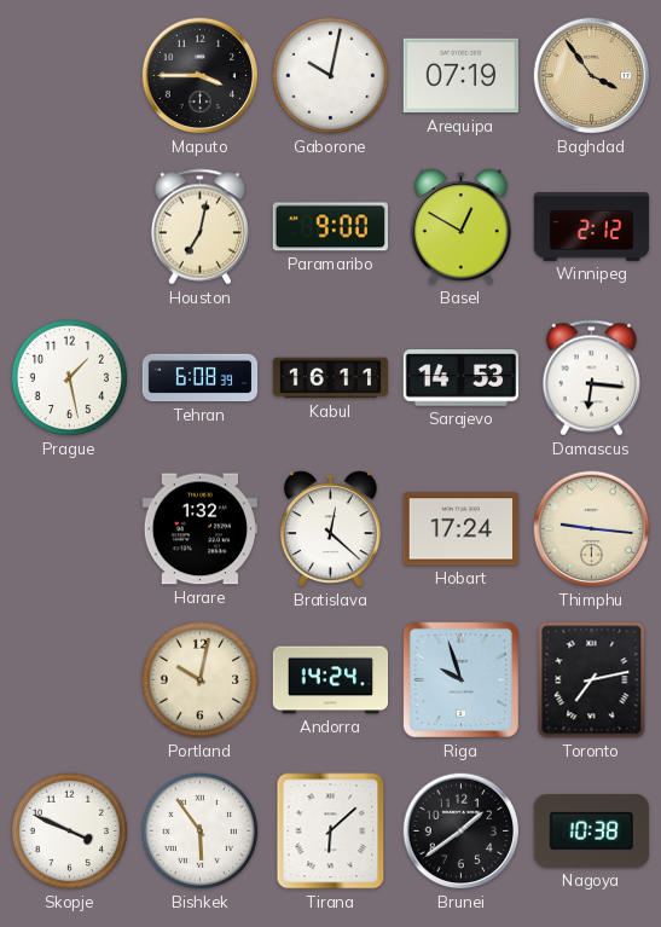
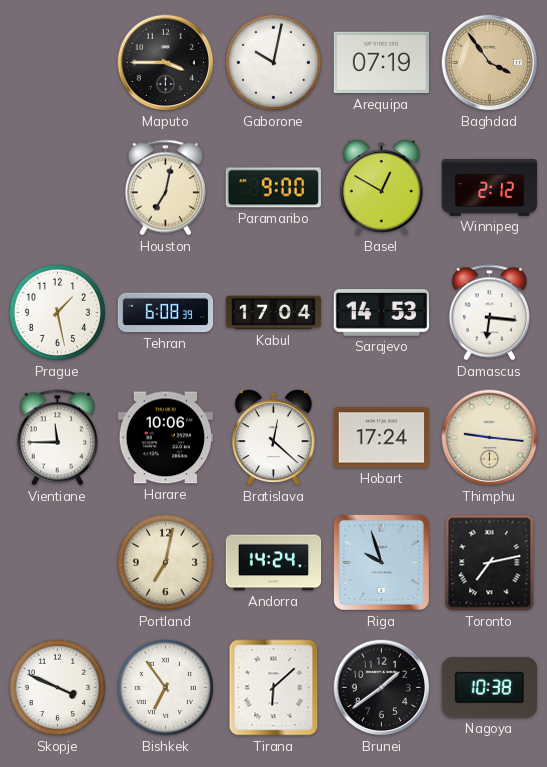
Kabul: 16:11 -> 17:04
Vientiane: none -> 11:45
Harare: 1:32 -> 10:06
Portland: 10:02 -> 7:02
Bishkek: 5:54 -> 6:54
